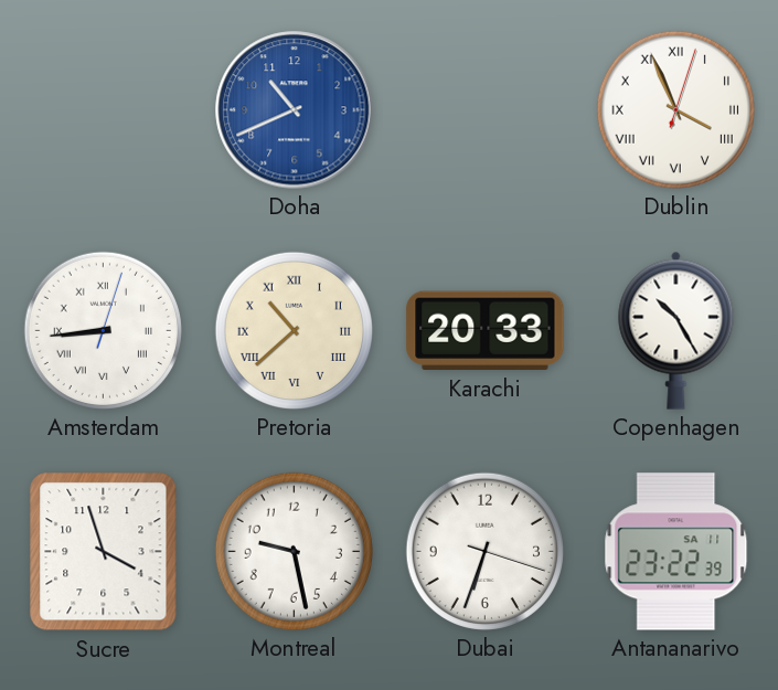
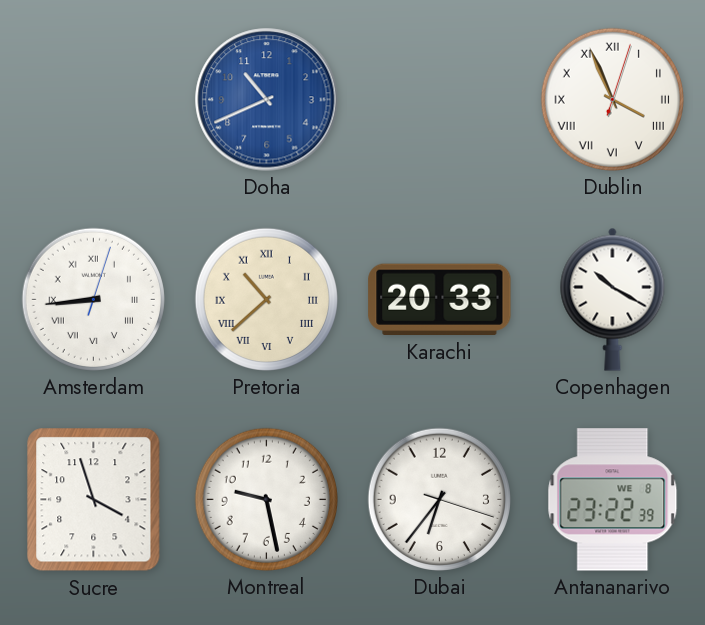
Copenhagen: 10:25 -> 10:20
Dubai: 6:33 -> 6:36
Antananarivo date: SA 11 -> WE 8
